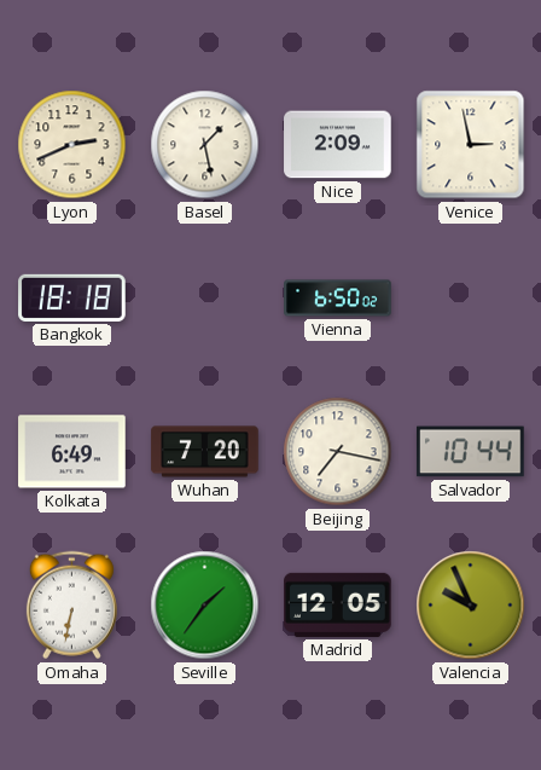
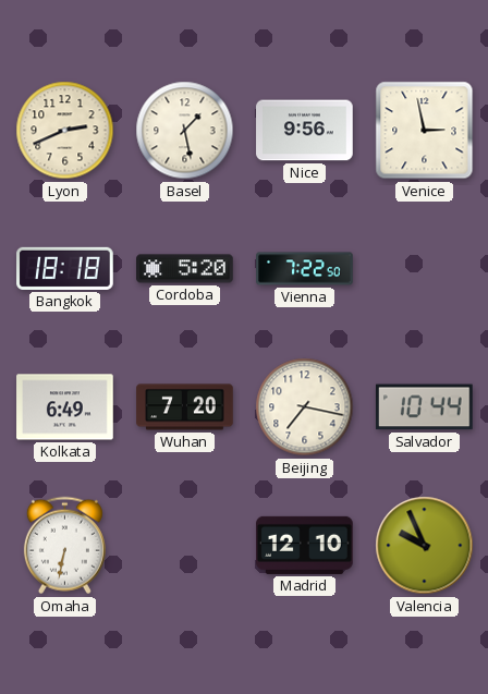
Nice: 2:09 -> 9:56
Cordoba: none -> 5:20
Vienna: 6:50 -> 7:22
Seville: 1:36 -> none
Madrid: 12:05 -> 12:10
